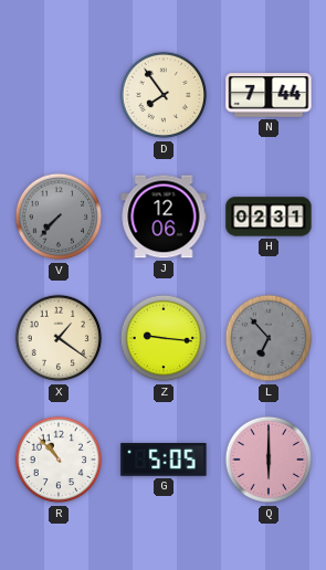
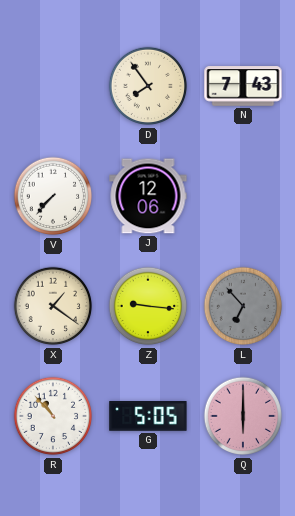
N: 7:44 -> 7:43
V dial: grey -> white
H: 02:31 -> none
